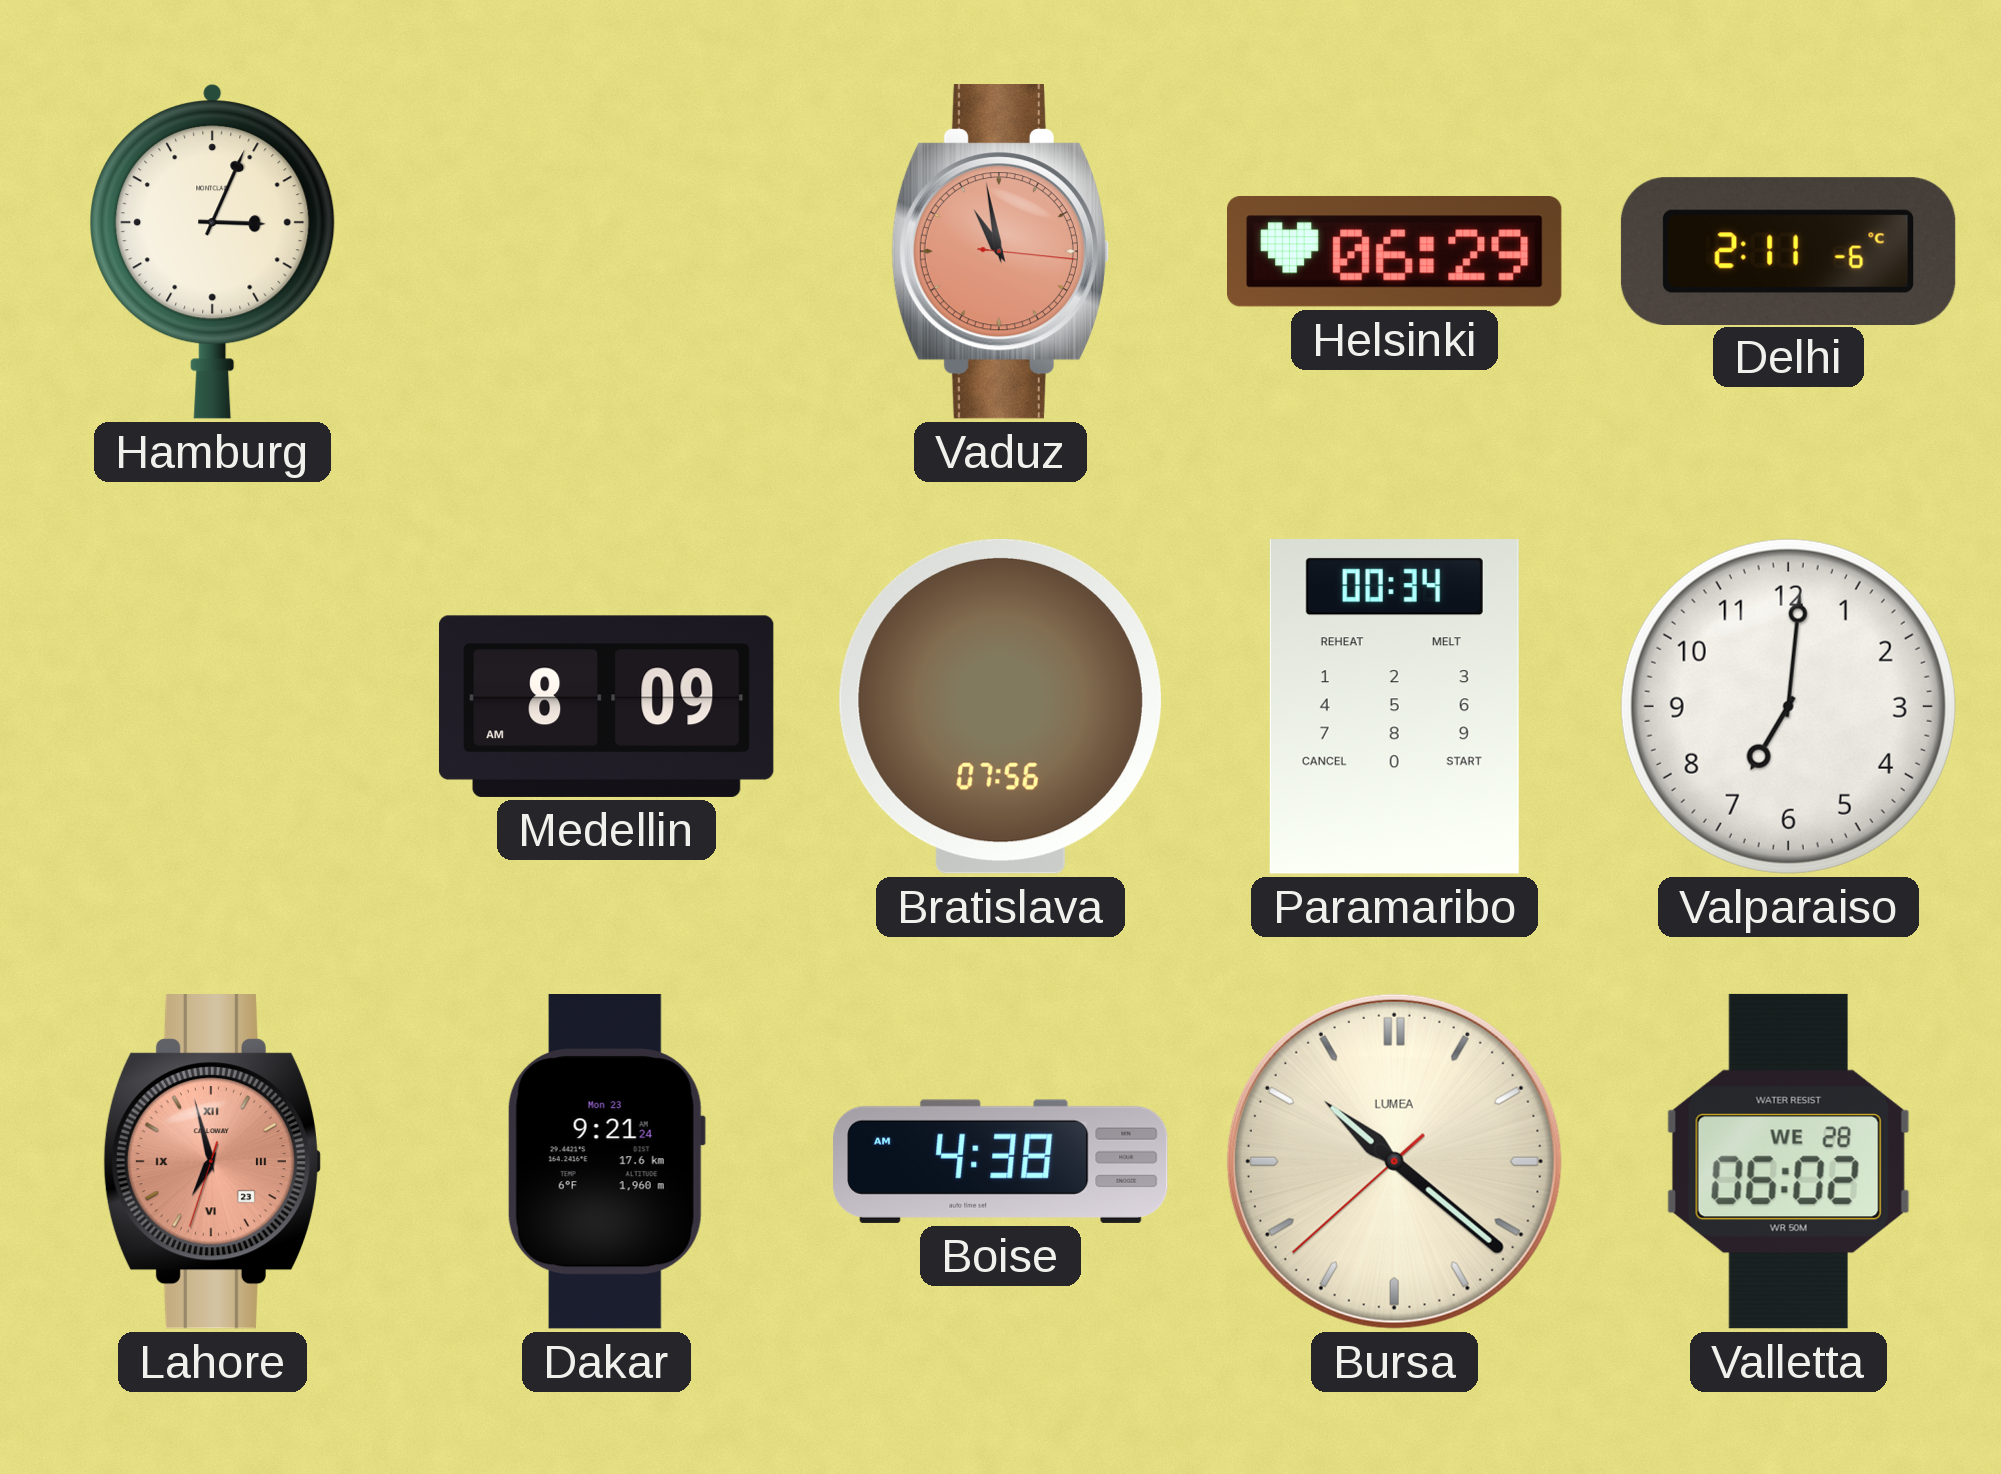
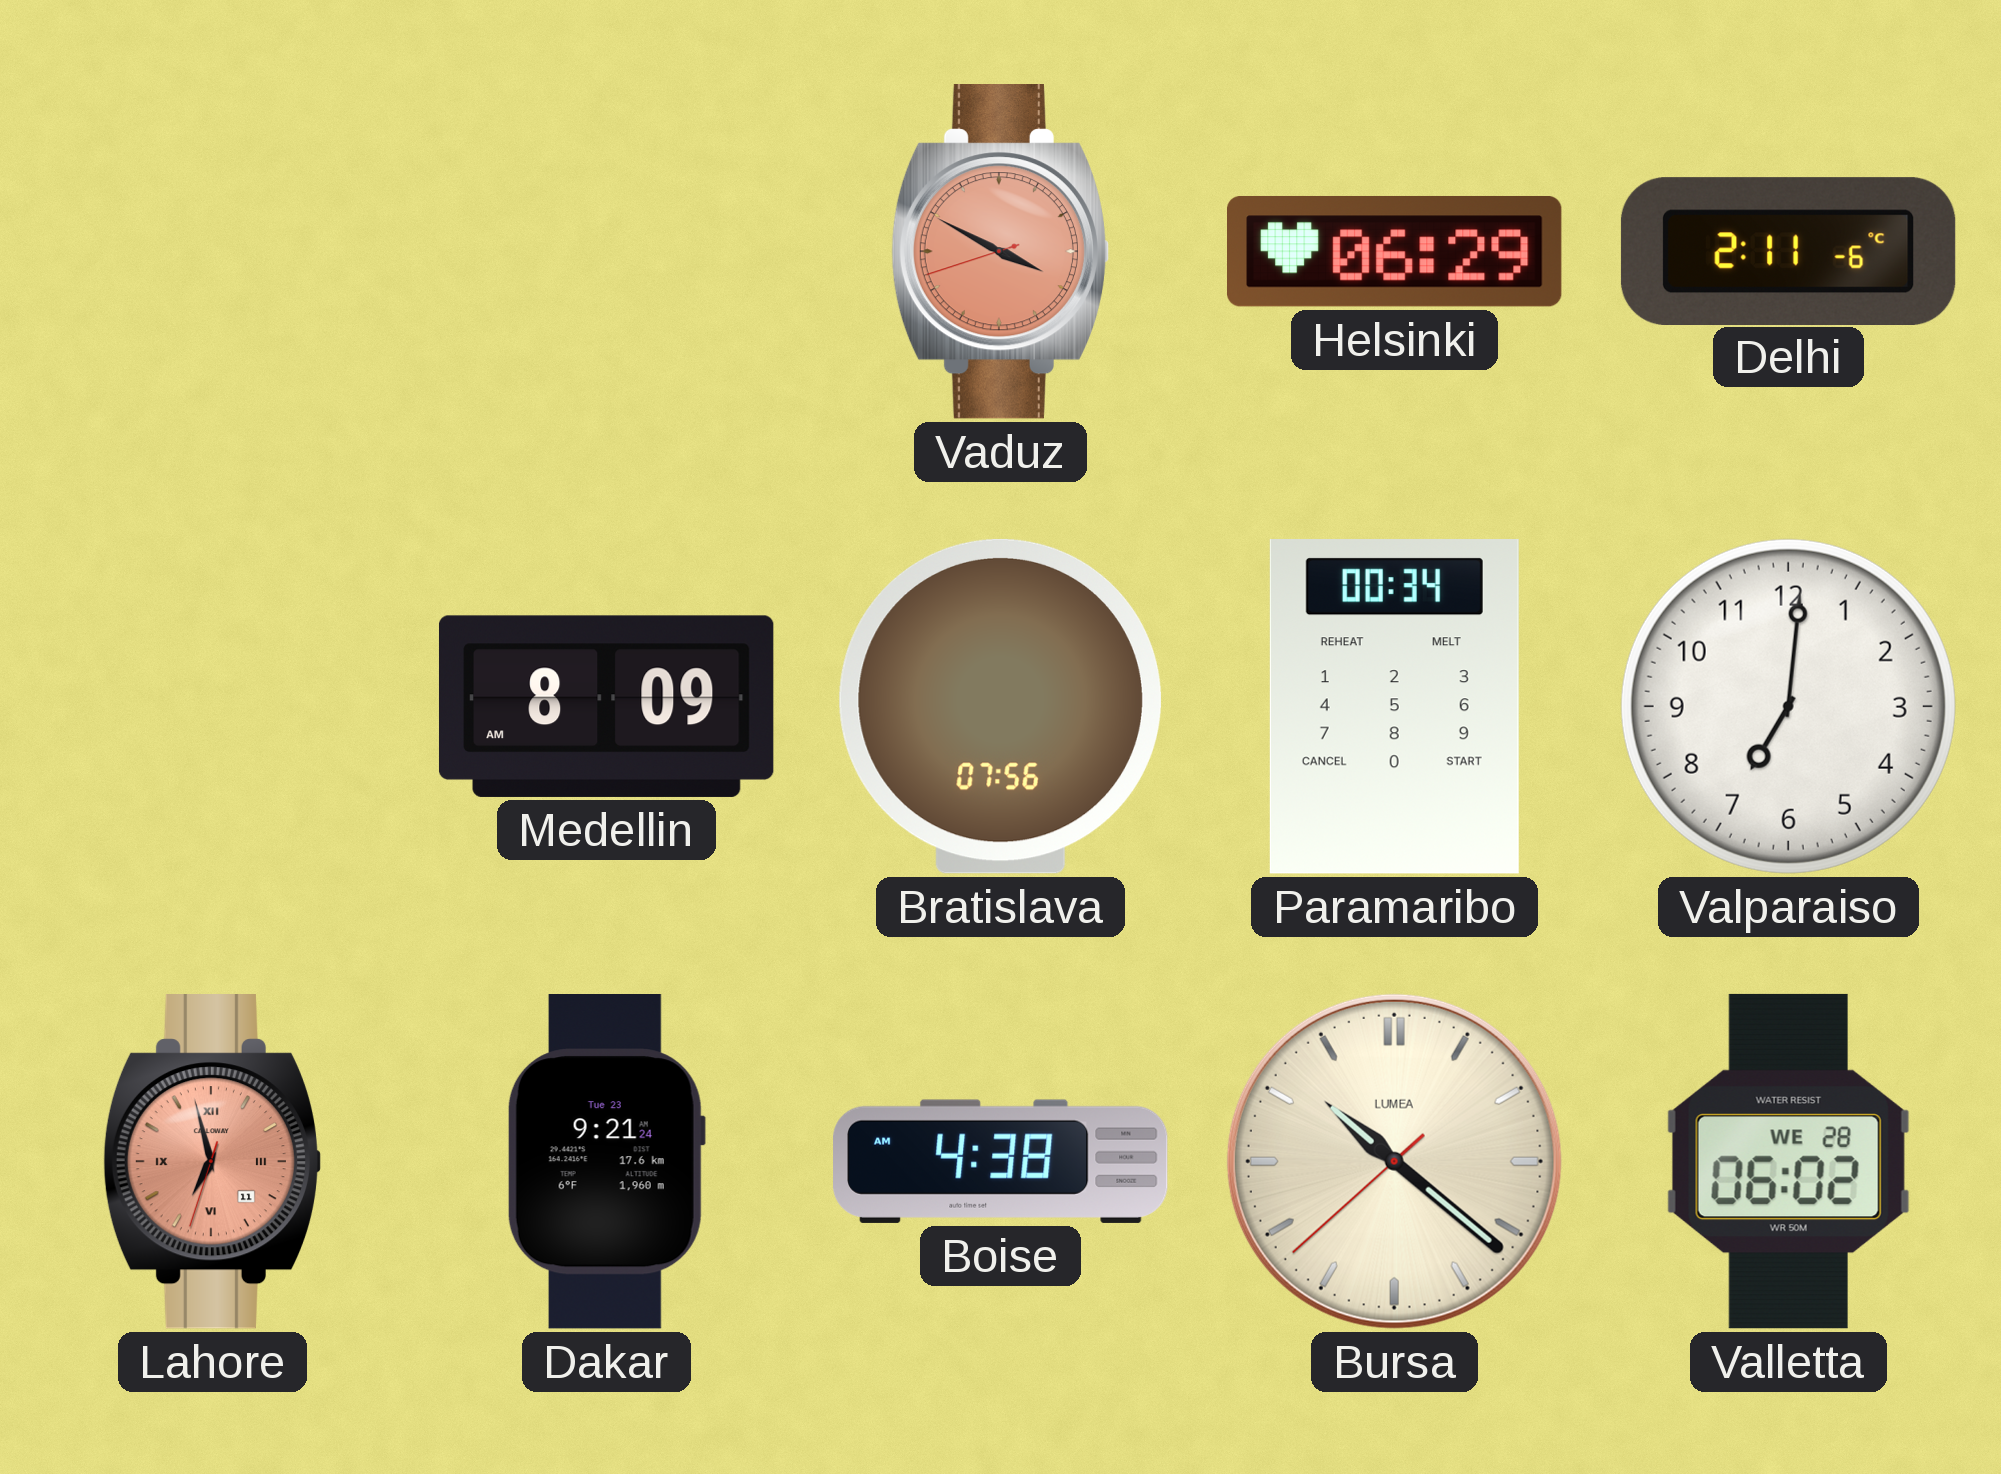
Hamburg: 3:04 -> none
Vaduz: 10:58 -> 3:49
Lahore date: 23 -> 11
Dakar date: Mon 23 -> Tue 23
